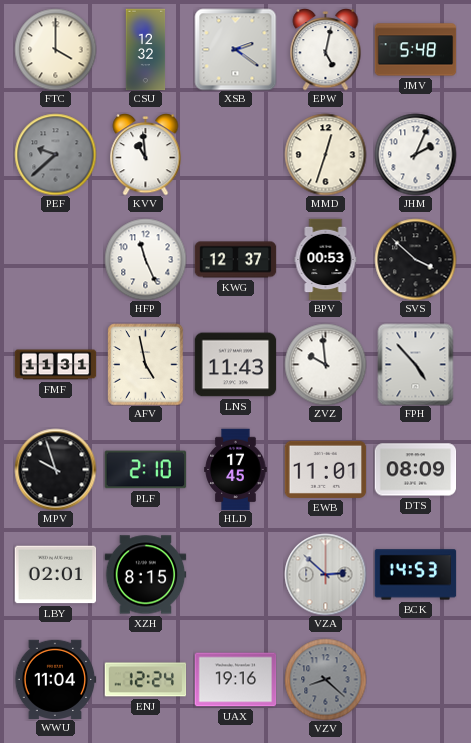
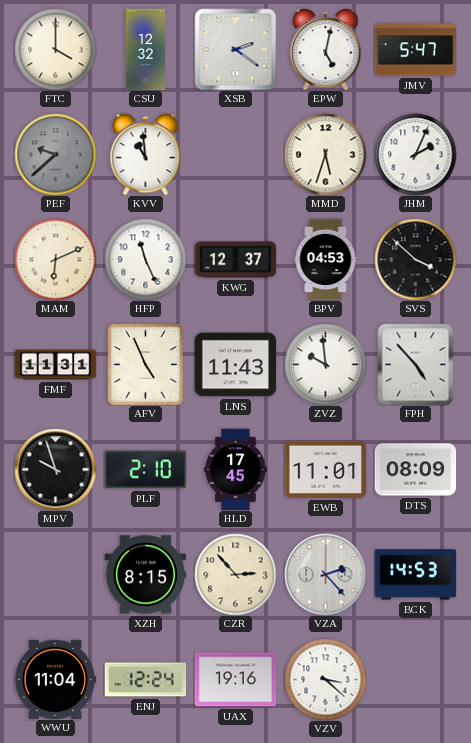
JMV: 5:48 -> 5:47
MMD: 12:33 -> 5:33
MAM: none -> 6:11
BPV: 00:53 -> 04:53
AFV: 4:58 -> 4:56
LBY: 02:01 -> none
CZR: none -> 2:53
VZA: 2:52 -> 2:23
VZV: 8:22 -> 3:22
VZV dial: grey -> white
